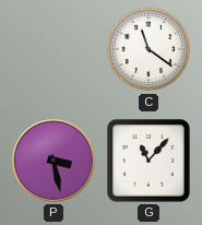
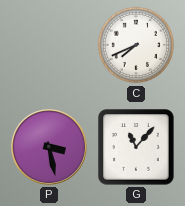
C: 11:21 -> 7:41
